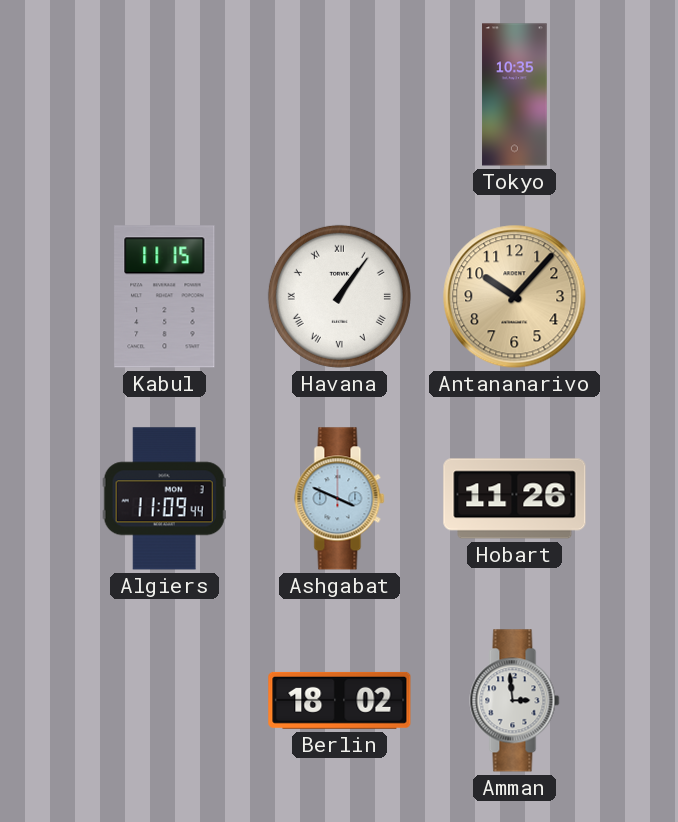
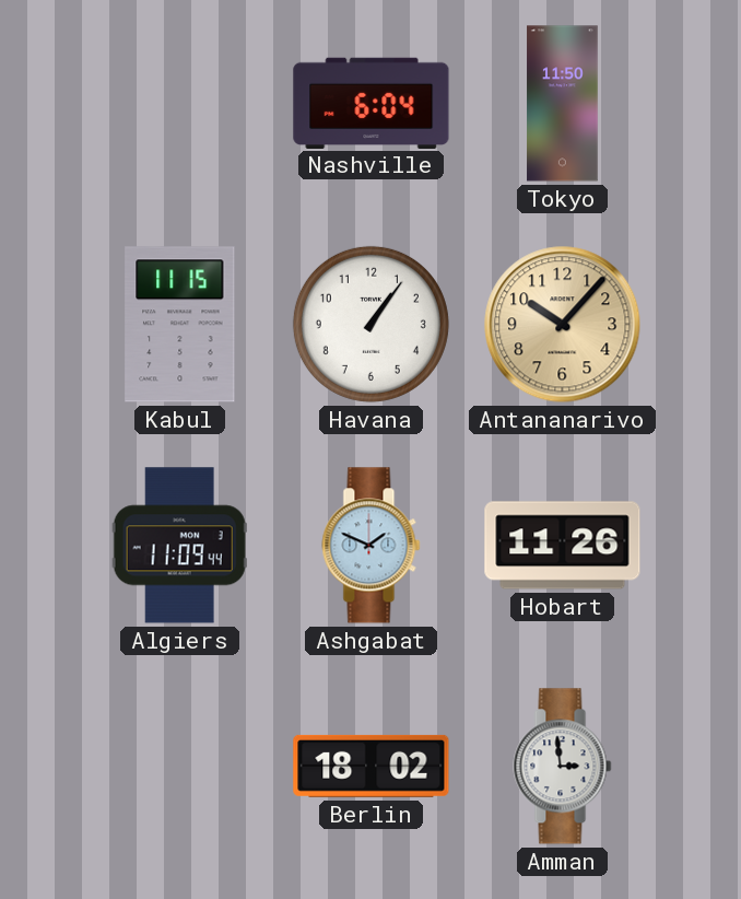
Nashville: none -> 6:04
Tokyo: 10:35 -> 11:50
Havana numerals: Roman -> Arabic
Ashgabat: 3:49 -> 1:49
